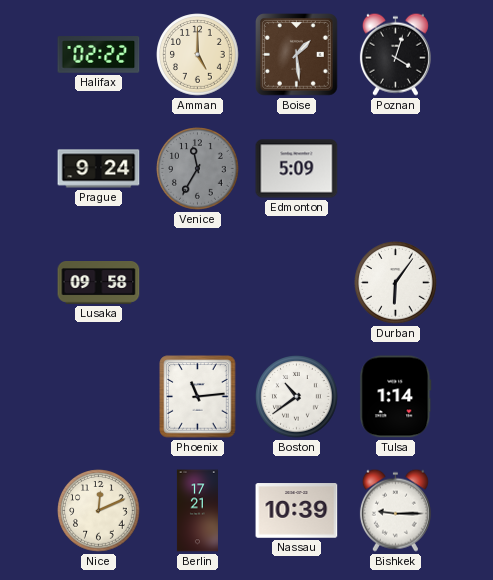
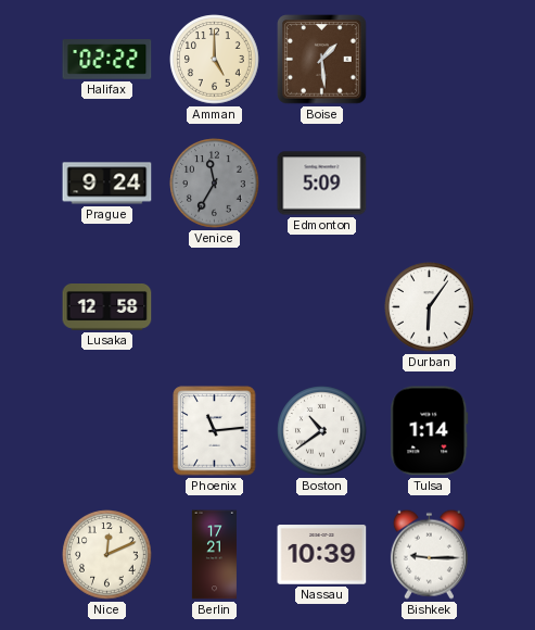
Poznan: 4:03 -> none
Lusaka: 09:58 -> 12:58
